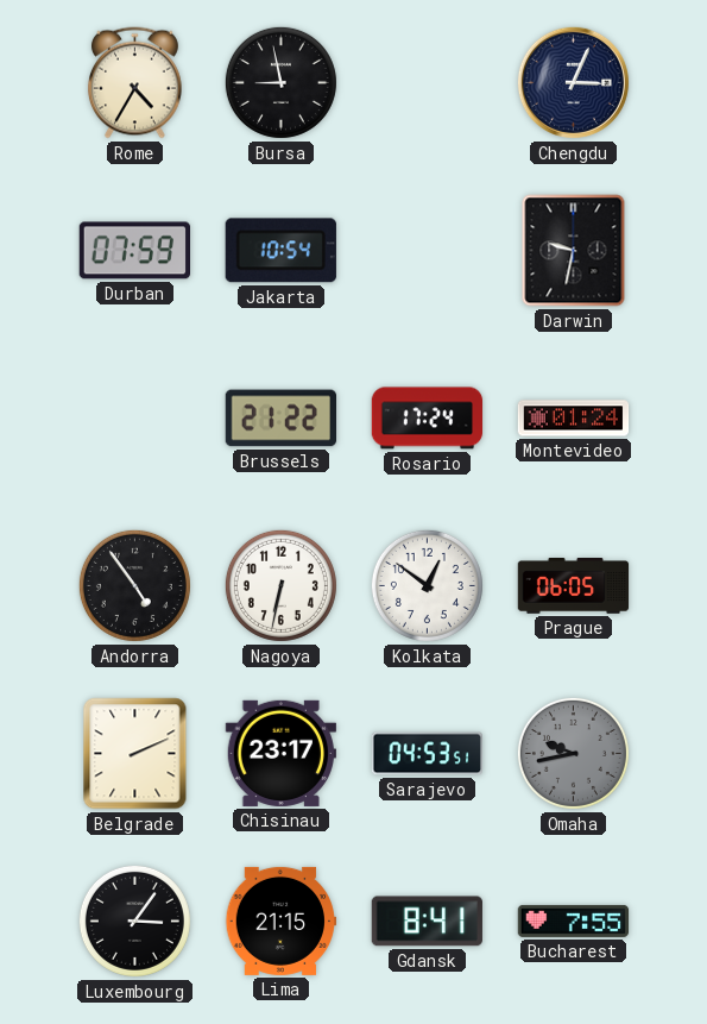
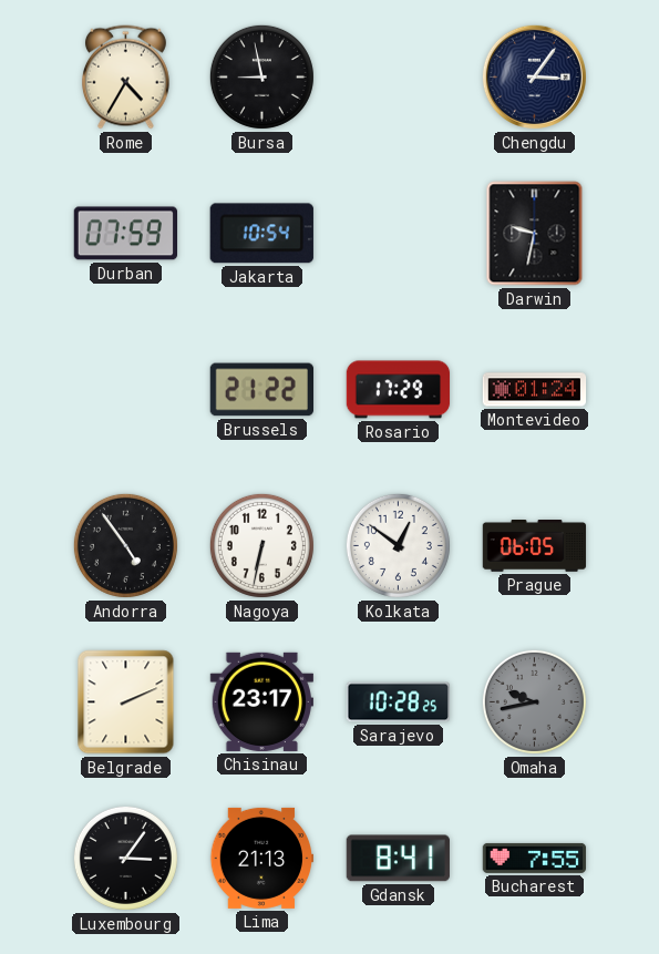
Chengdu: 3:04 -> 3:06
Rosario: 17:24 -> 17:29
Sarajevo: 04:53 -> 10:28
Lima: 21:15 -> 21:13
